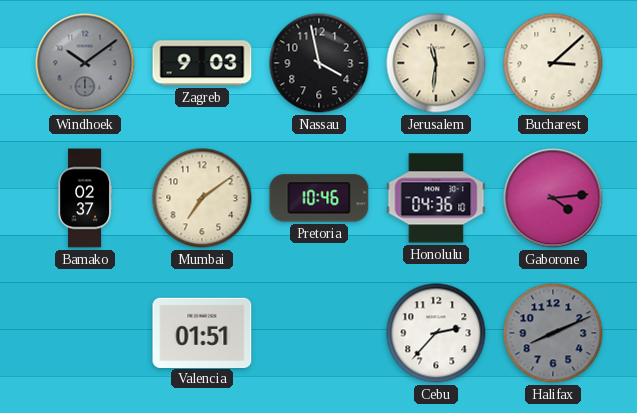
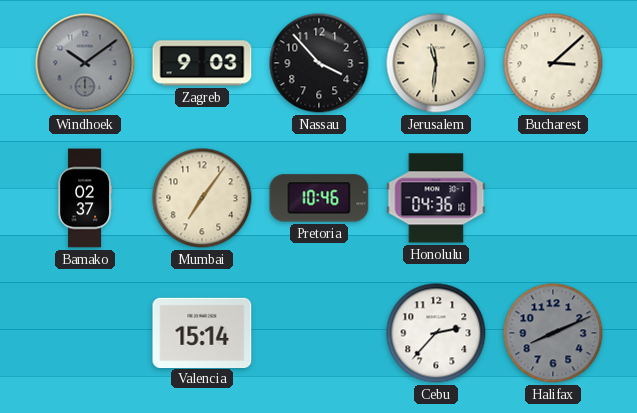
Nassau: 3:58 -> 3:53
Mumbai: 7:09 -> 7:06
Gaborone: 4:14 -> none
Valencia: 01:51 -> 15:14
